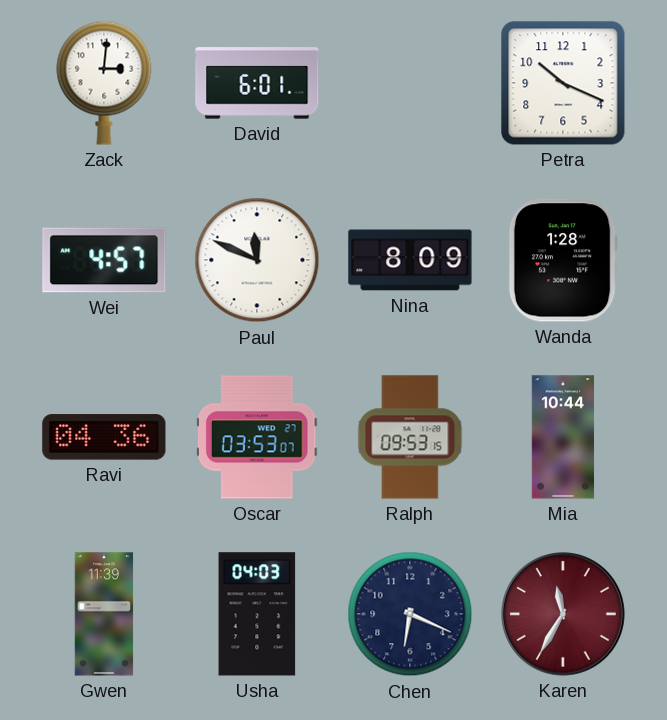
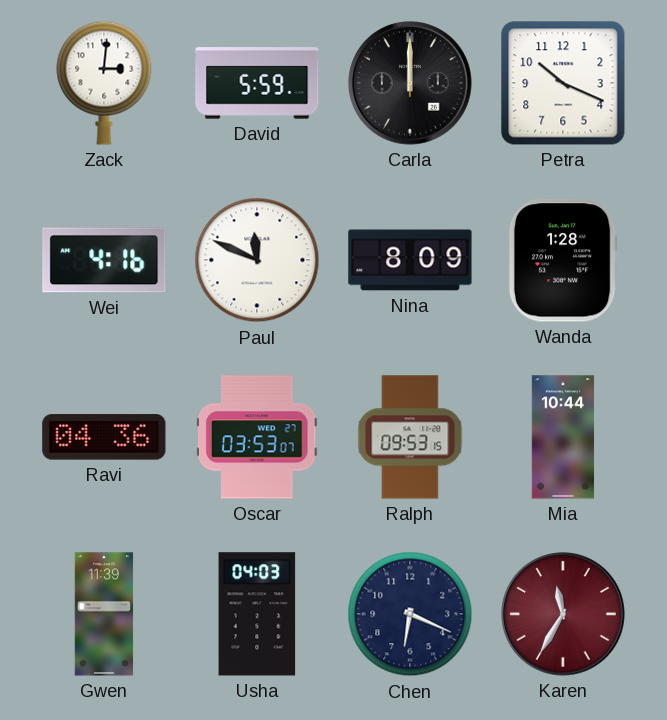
David: 6:01 -> 5:59
Carla: none -> 12:00
Wei: 4:57 -> 4:16
